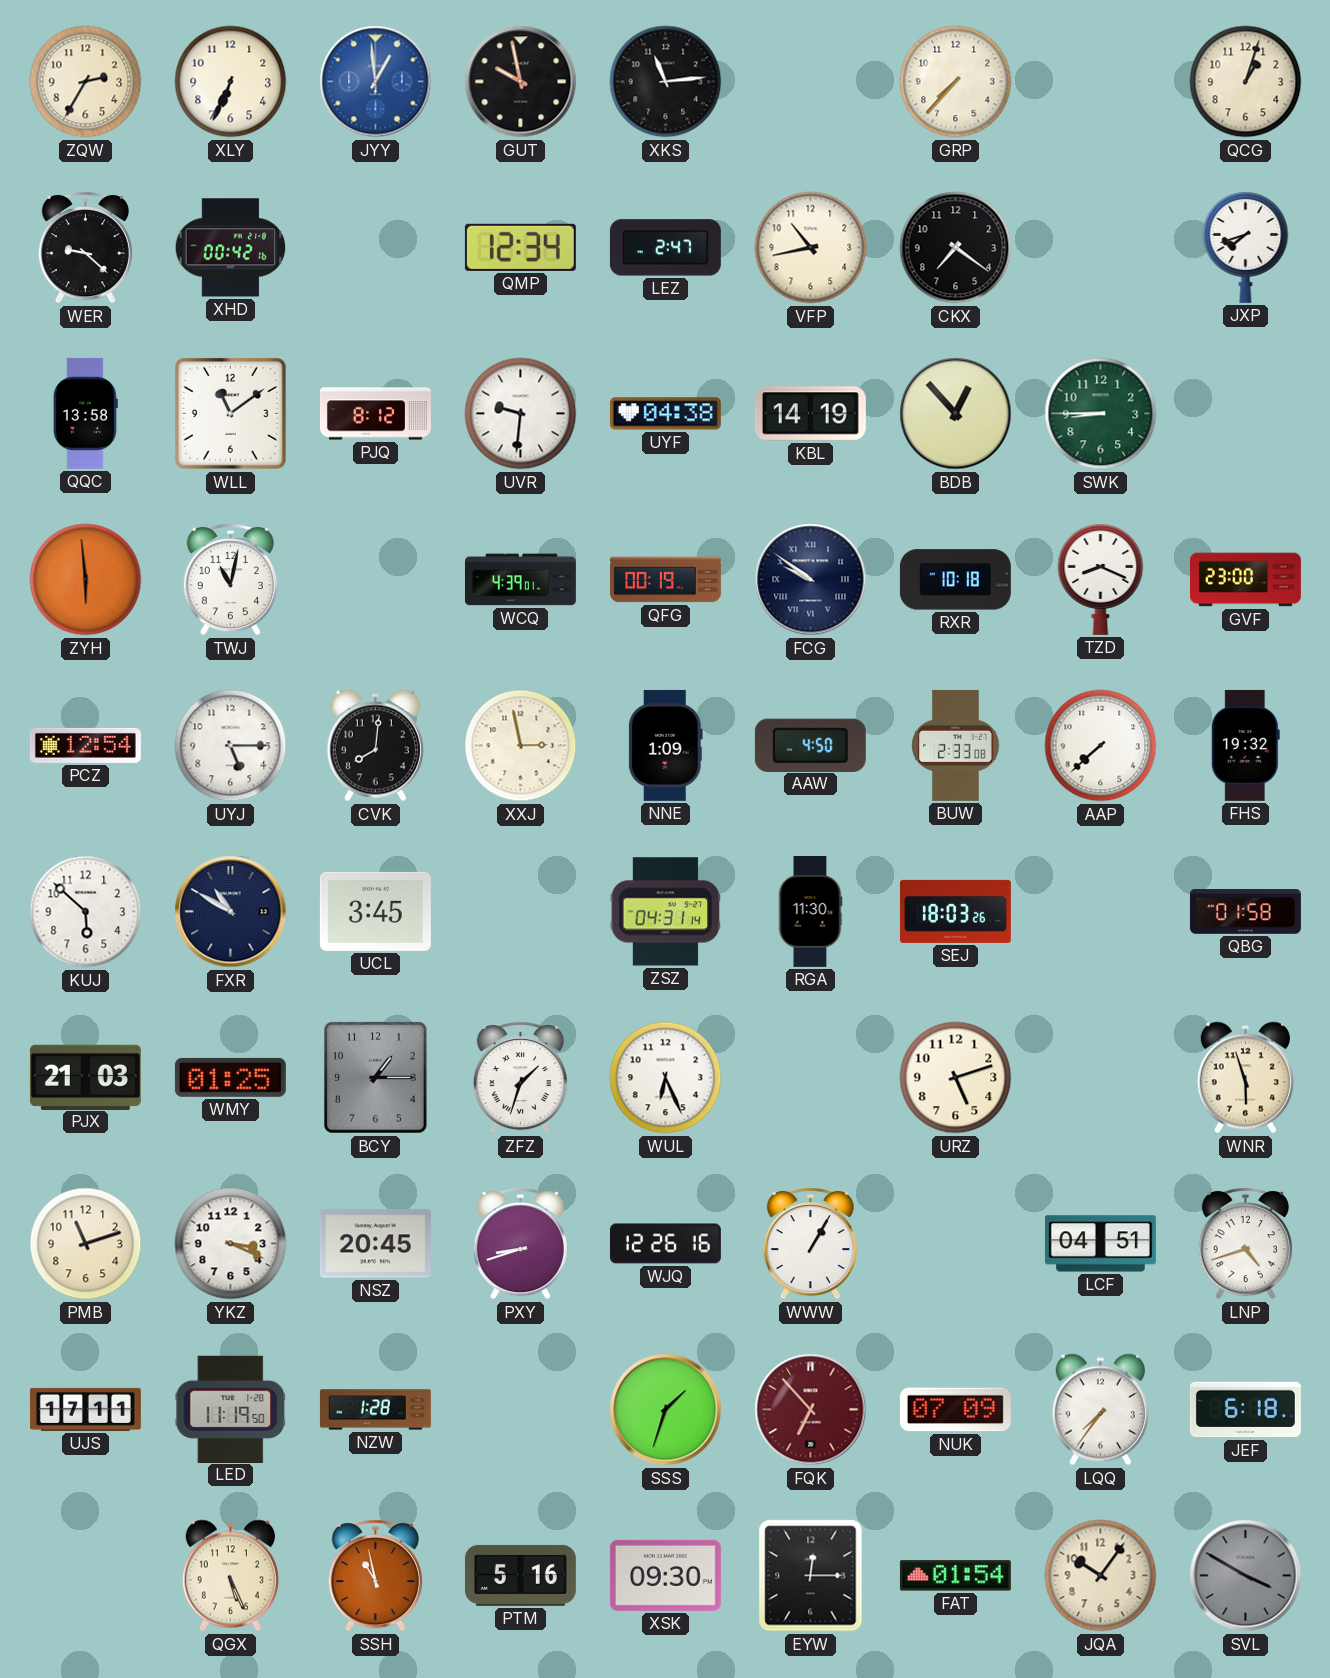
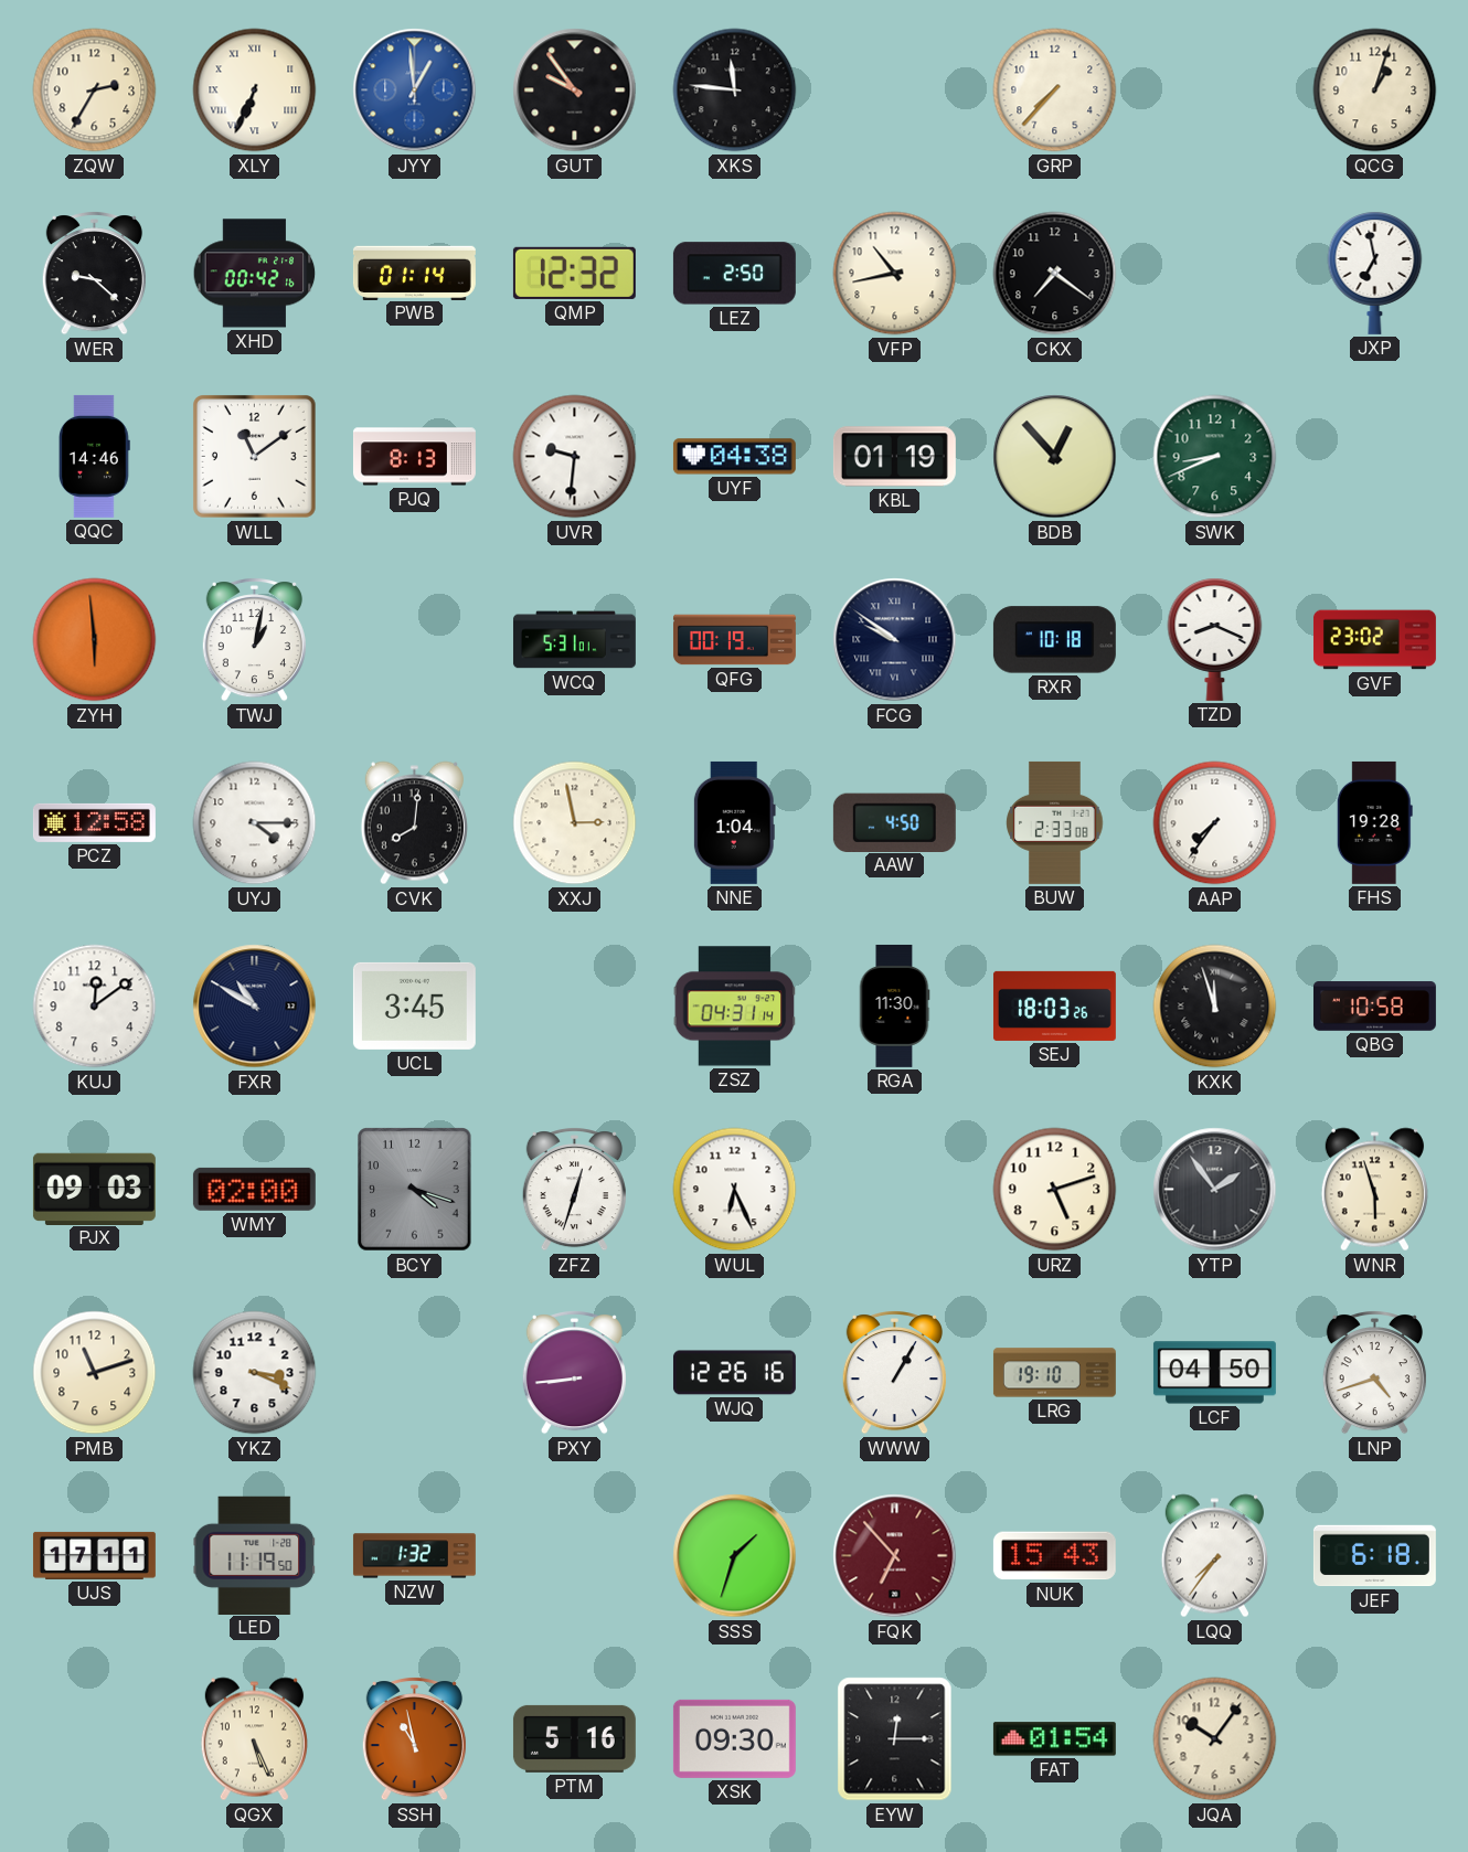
XLY numerals: Arabic -> Roman
GUT: 9:58 -> 9:54
XKS: 11:14 -> 11:46
PWB: none -> 01:14
QMP: 12:34 -> 12:32
LEZ: 2:47 -> 2:50
JXP: 7:42 -> 6:58
QQC: 13:58 -> 14:46
PJQ: 8:12 -> 8:13
KBL: 14:19 -> 01:19
SWK: 8:45 -> 8:41
TWJ: 11:02 -> 1:02
WCQ: 4:39 -> 5:31
GVF: 23:00 -> 23:02
PCZ: 12:54 -> 12:58
UYJ: 5:15 -> 4:15
NNE: 1:09 -> 1:04
AAP: 7:38 -> 7:36
FHS: 19:32 -> 19:28
KUJ: 5:52 -> 12:09
KXK: none -> 11:57
QBG: 01:58 -> 10:58
PJX: 21:03 -> 09:03
WMY: 01:25 -> 02:00
BCY: 1:15 -> 4:18
ZFZ: 1:33 -> 12:33
YTP: none -> 1:54
NSZ: 20:45 -> none
PXY: 8:42 -> 8:44
LRG: none -> 19:10
LCF: 04:51 -> 04:50
NZW: 1:28 -> 1:32
NUK: 07:09 -> 15:43
SVL: 3:50 -> none
